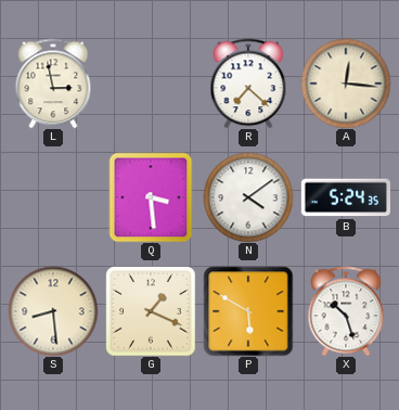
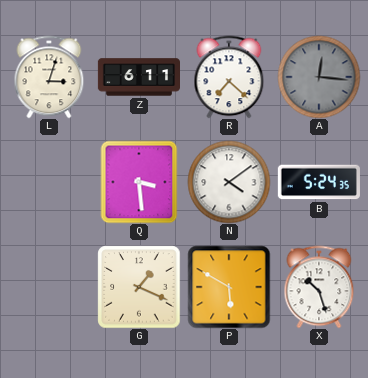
L: 2:58 -> 3:03
Z: none -> 6:11
A dial: cream -> grey
S: 8:29 -> none
